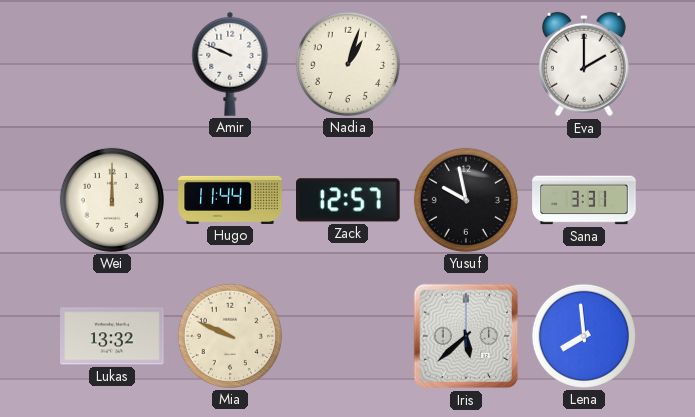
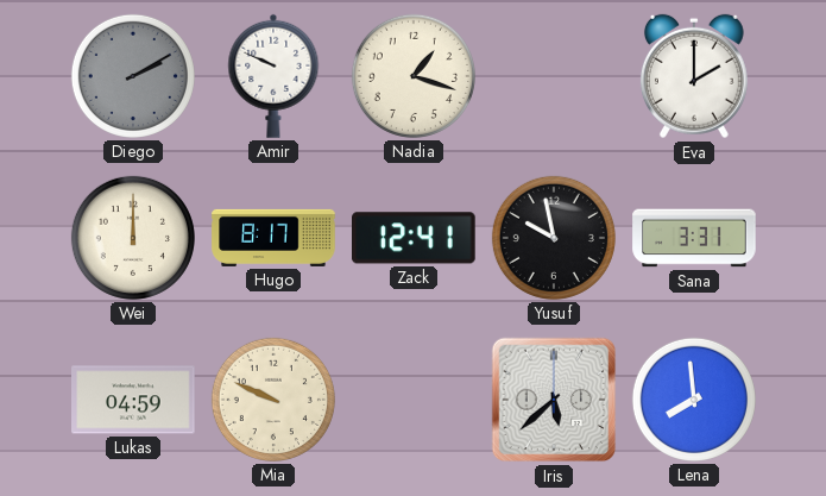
Diego: none -> 2:10
Nadia: 1:03 -> 1:18
Hugo: 11:44 -> 8:17
Zack: 12:57 -> 12:41
Lukas: 13:32 -> 04:59
